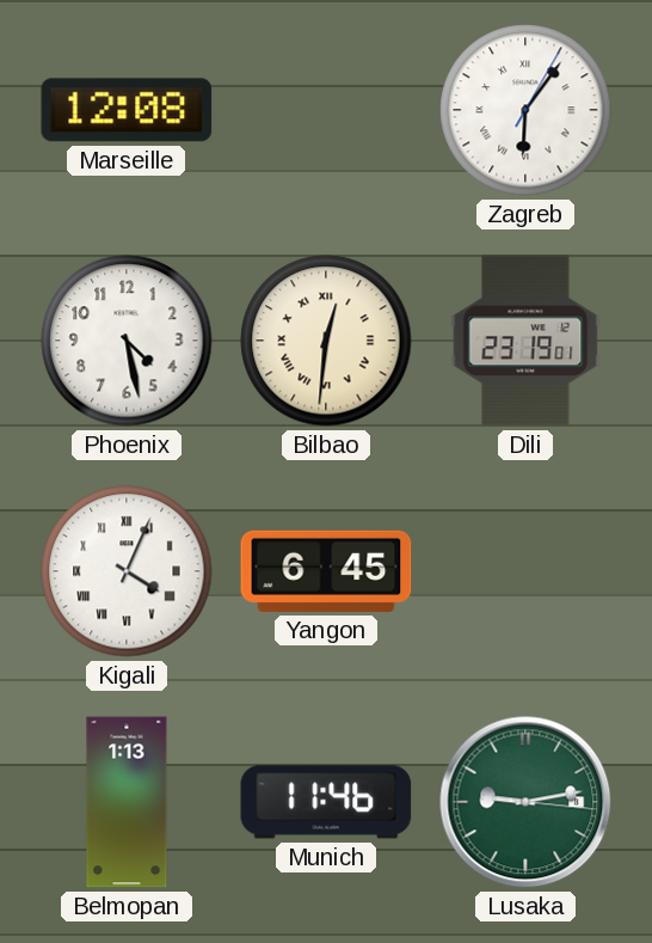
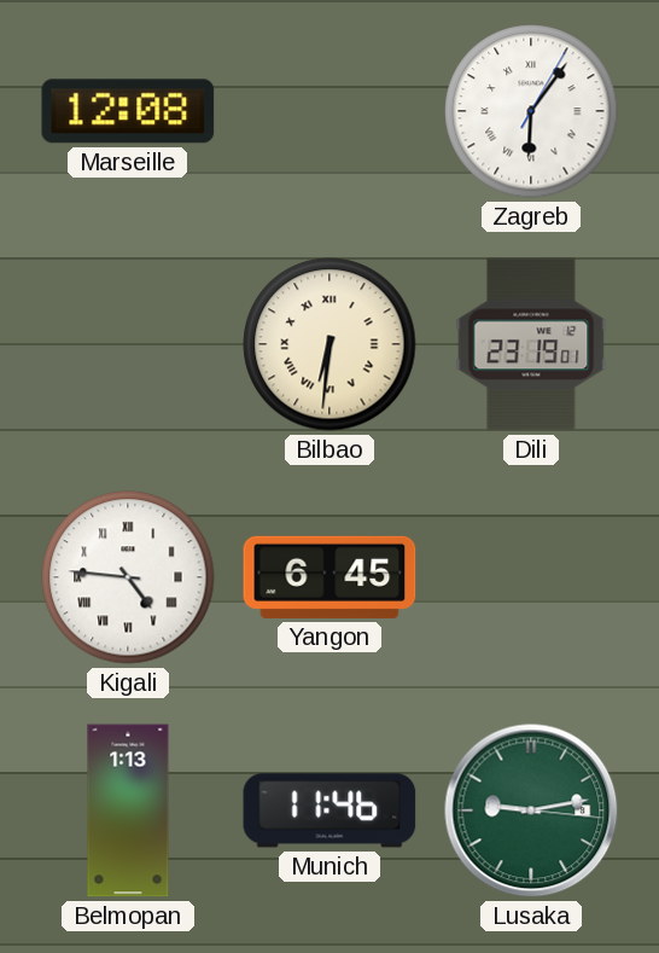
Phoenix: 4:28 -> none
Bilbao: 12:31 -> 6:31
Kigali: 4:04 -> 4:46
